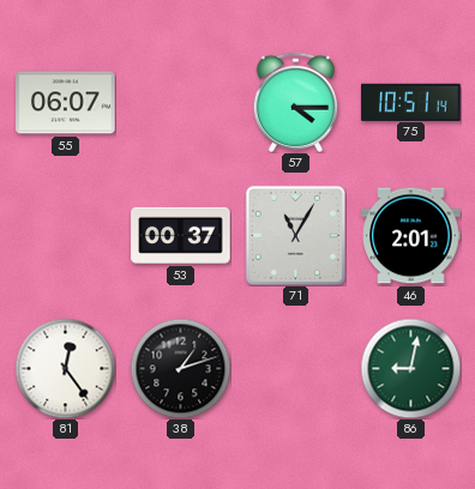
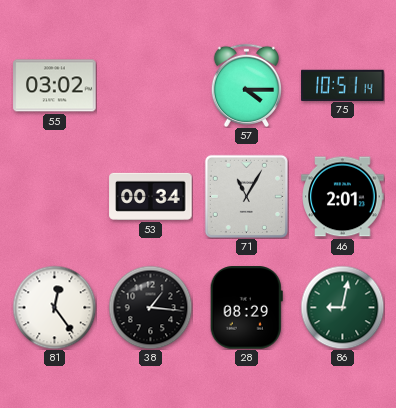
55: 06:07 -> 03:02
53: 00:37 -> 00:34
38: 1:12 -> 1:16
28: none -> 08:29
